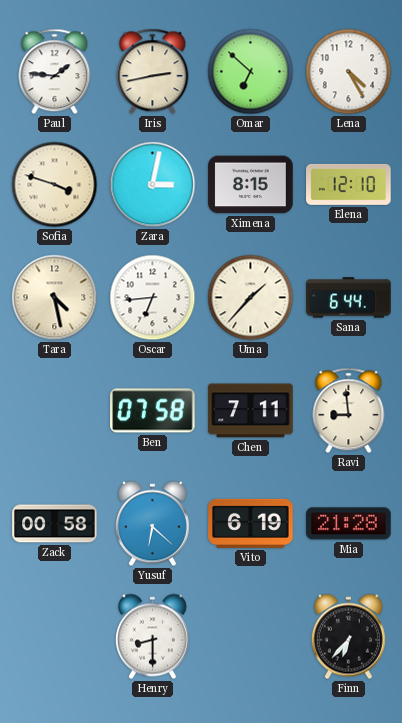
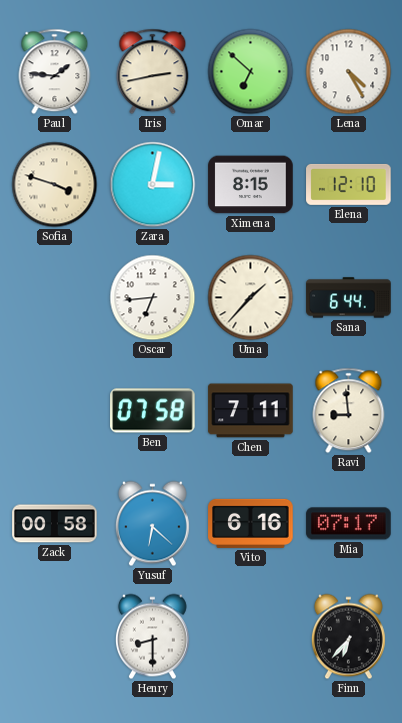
Tara: 4:28 -> none
Vito: 6:19 -> 6:16
Mia: 21:28 -> 07:17
